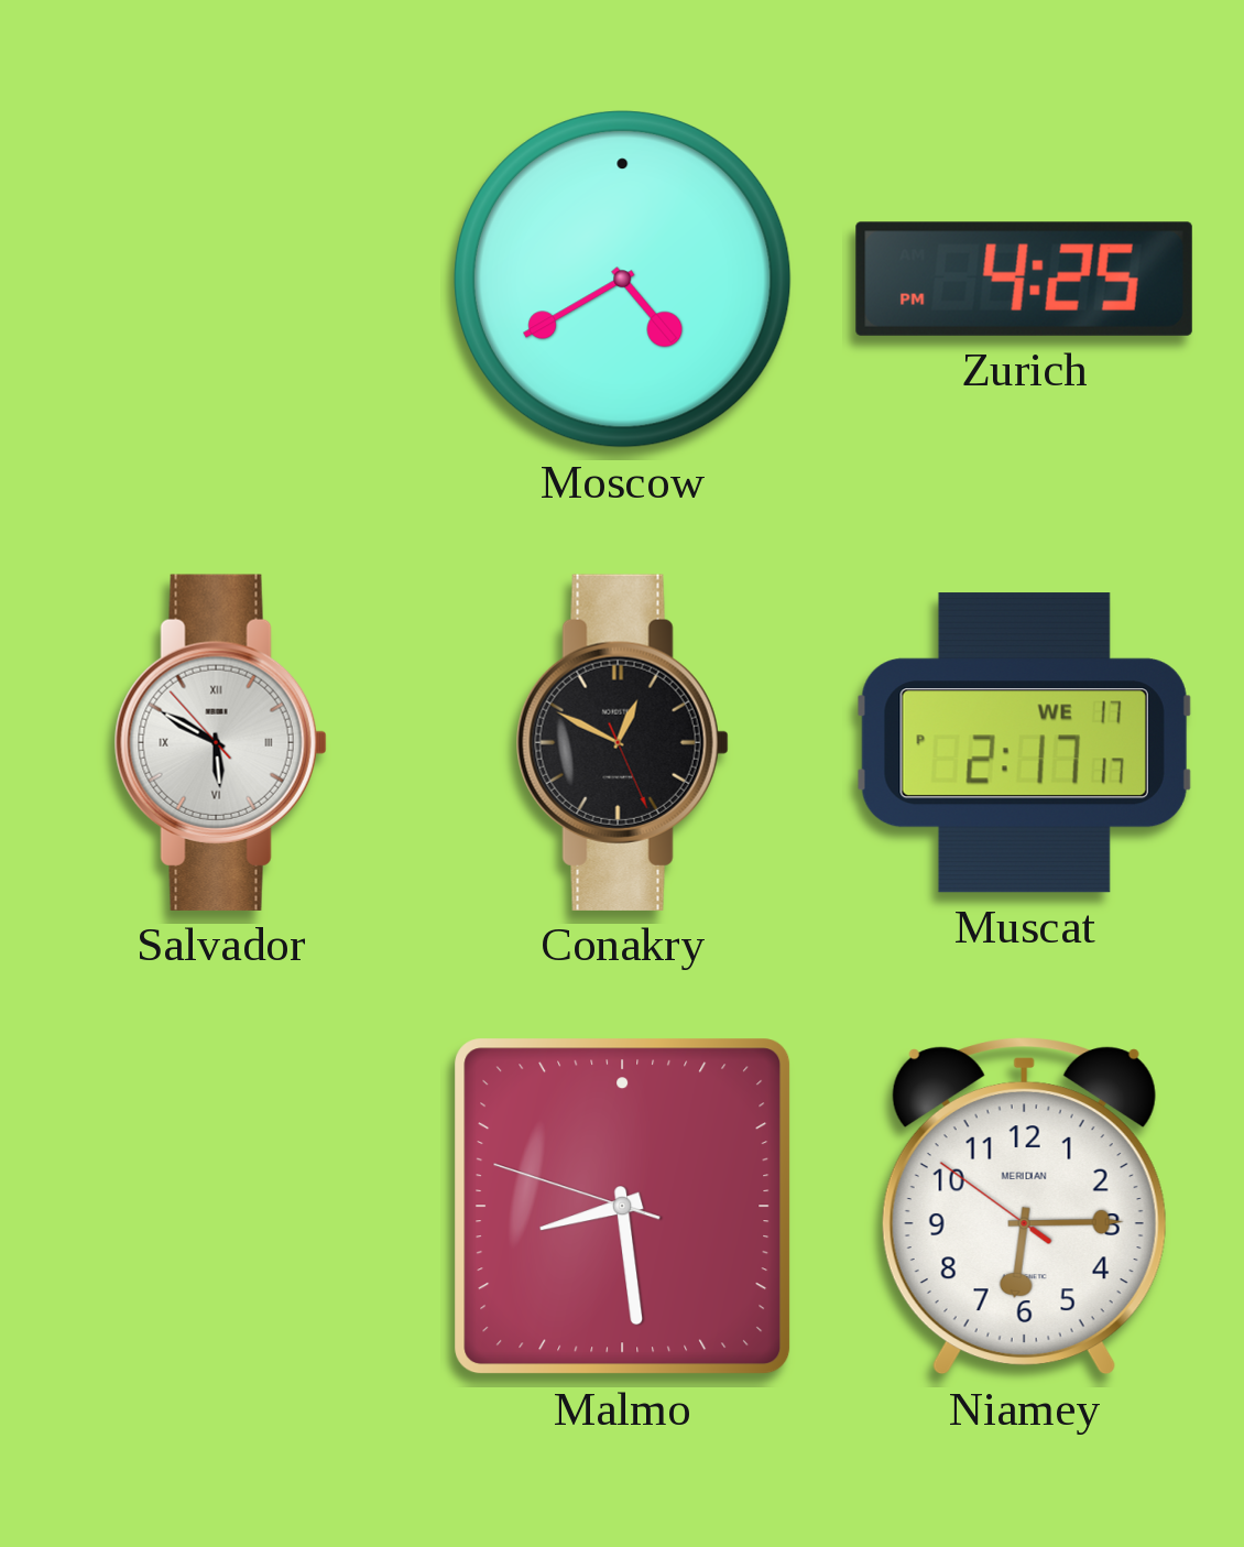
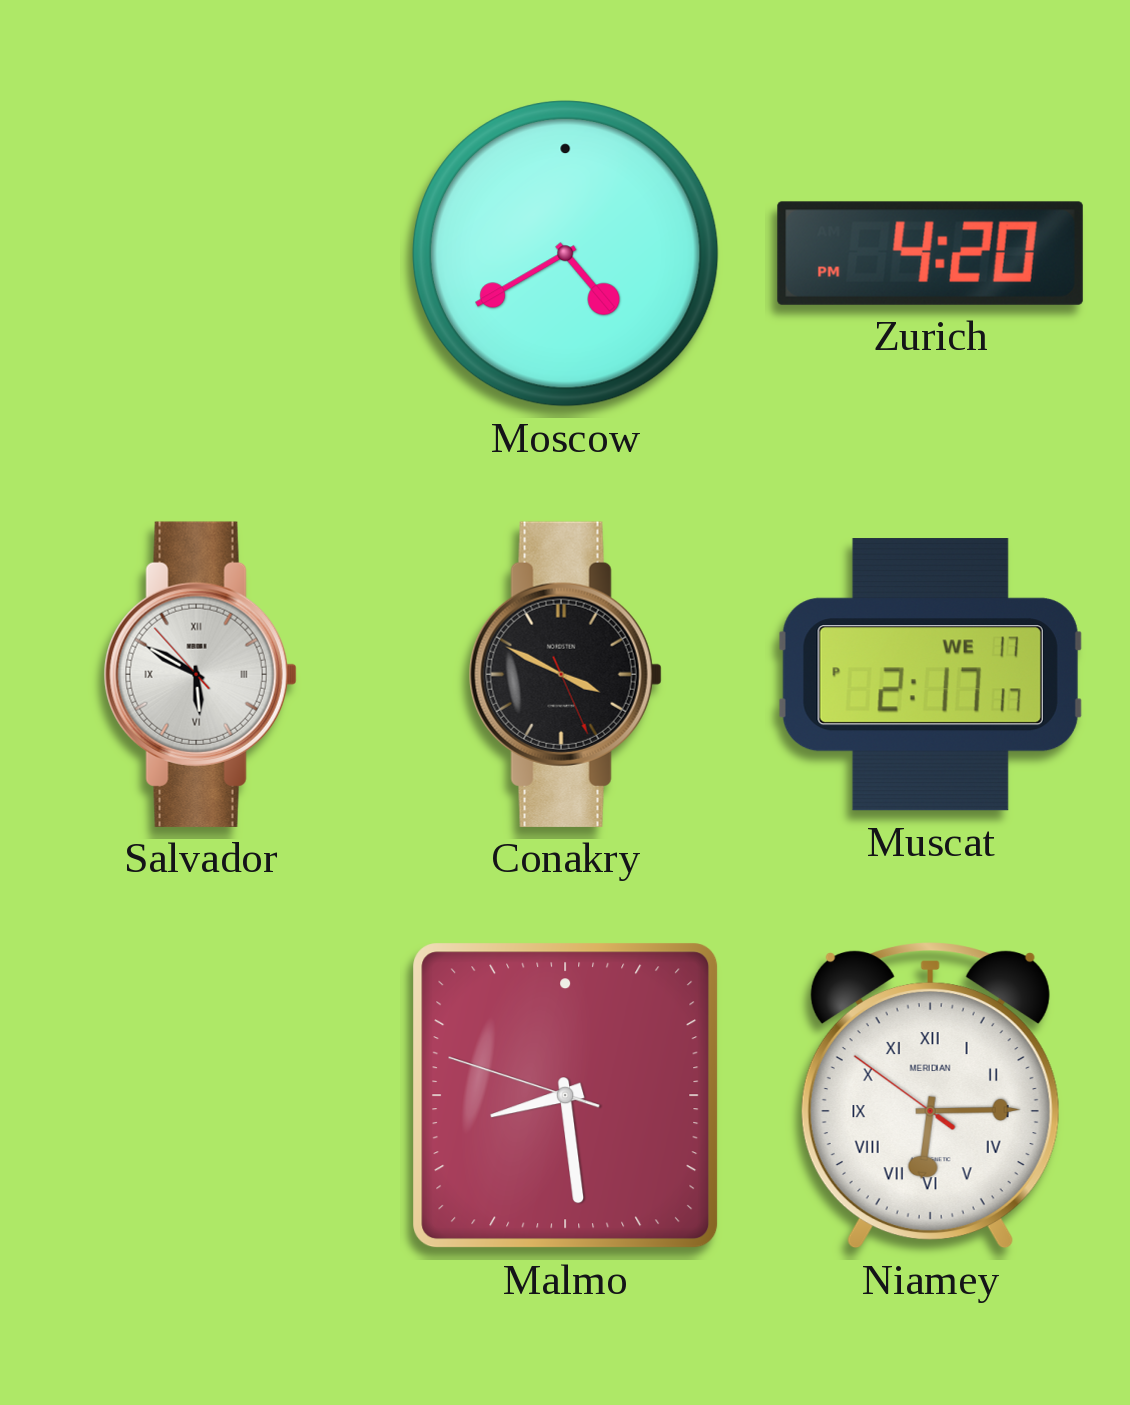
Zurich: 4:25 -> 4:20
Conakry: 12:49 -> 3:49
Niamey numerals: Arabic -> Roman
